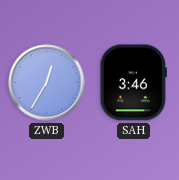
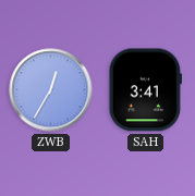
SAH: 3:46 -> 3:41
